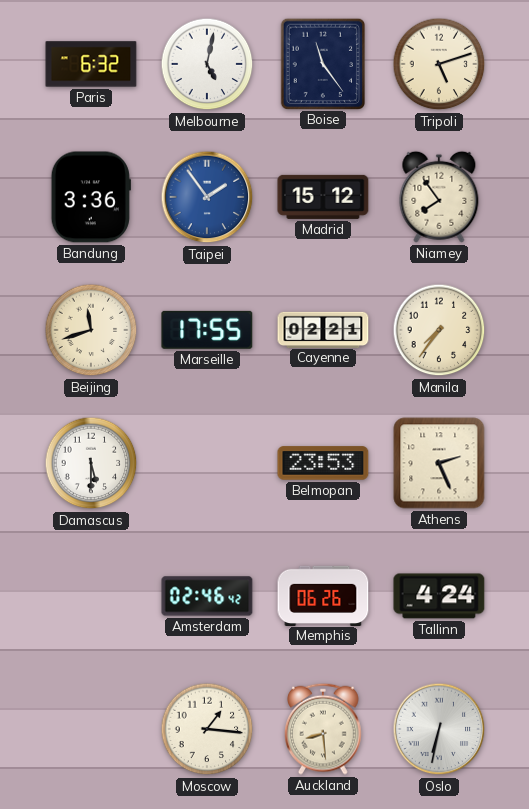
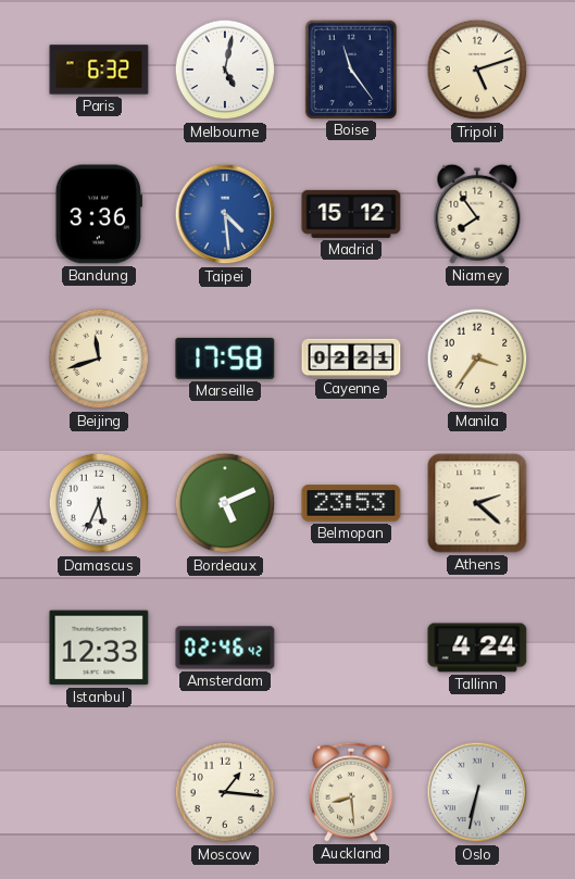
Taipei: 1:54 -> 4:29
Marseille: 17:55 -> 17:58
Manila: 7:36 -> 3:36
Damascus: 5:30 -> 5:34
Bordeaux: none -> 5:11
Athens: 2:26 -> 2:22
Istanbul: none -> 12:33
Memphis: 06:26 -> none
